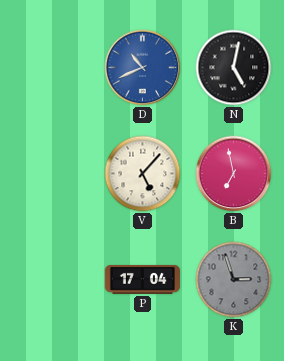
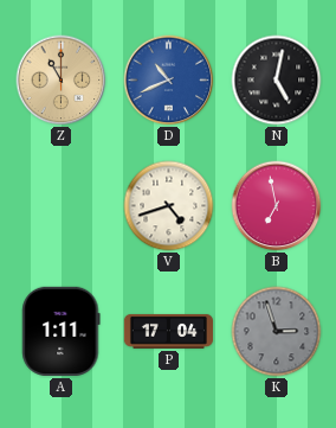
Z: none -> 11:00
V: 5:07 -> 4:42
A: none -> 1:11
